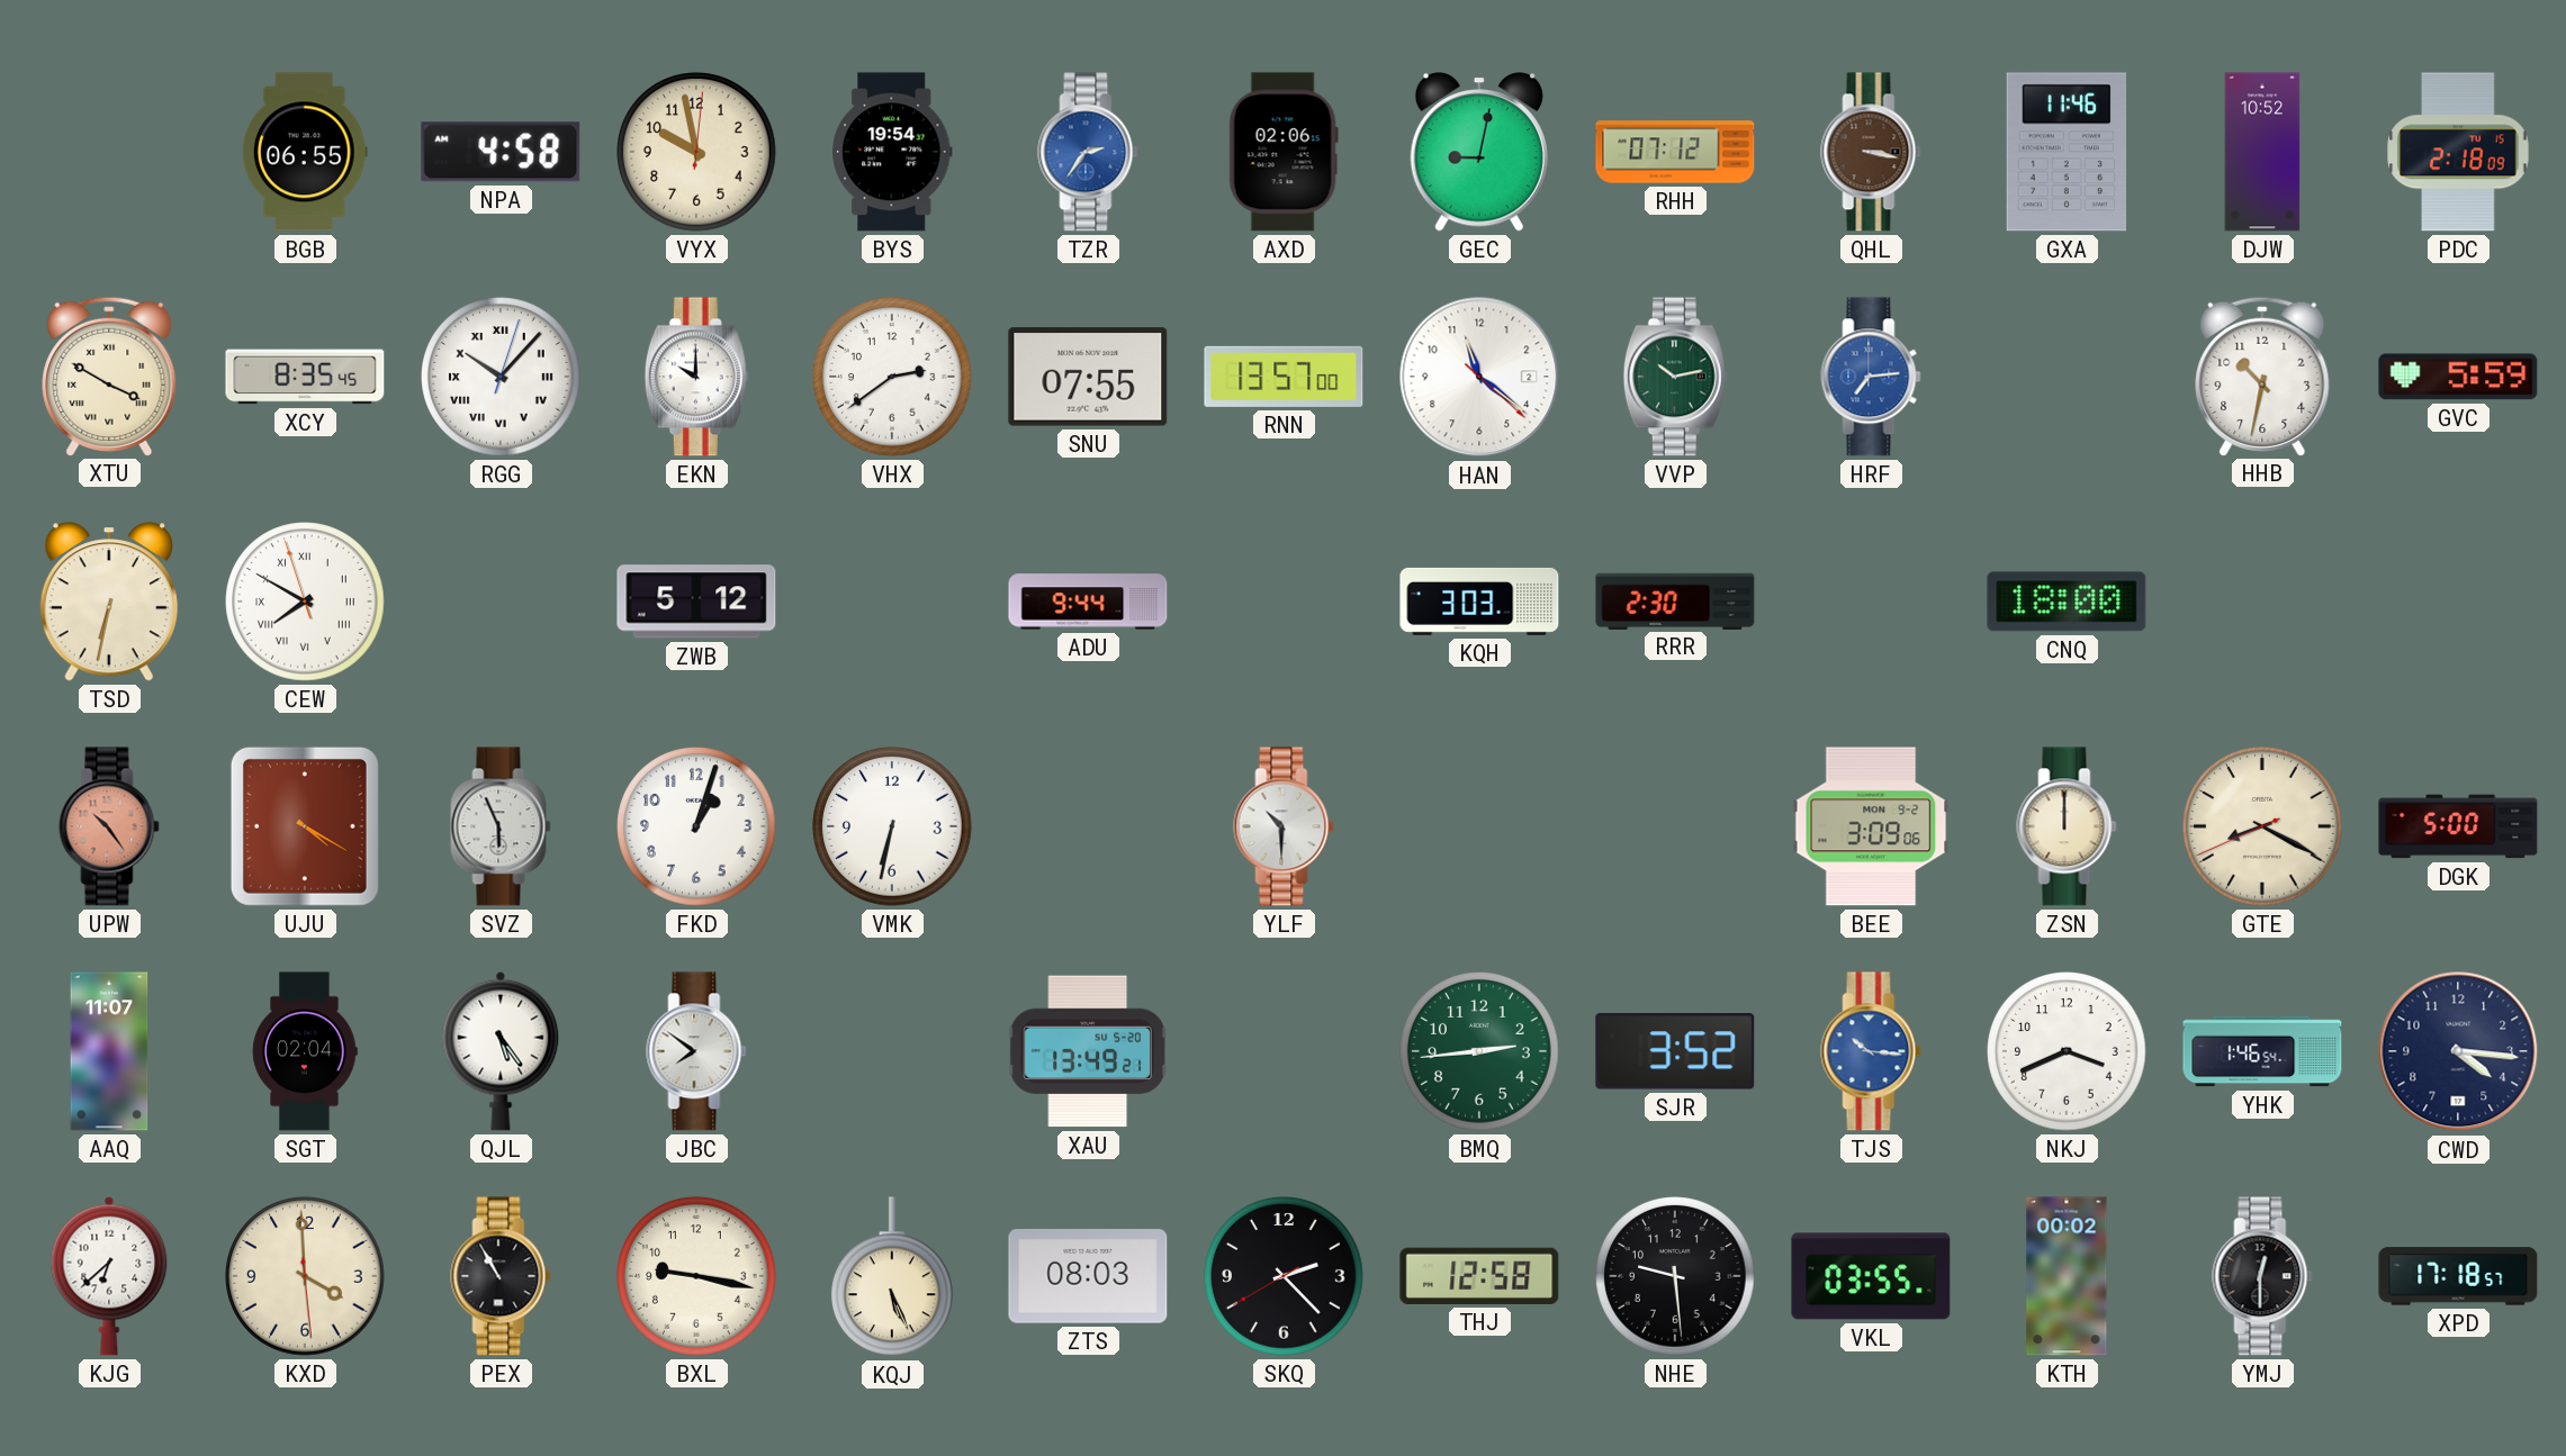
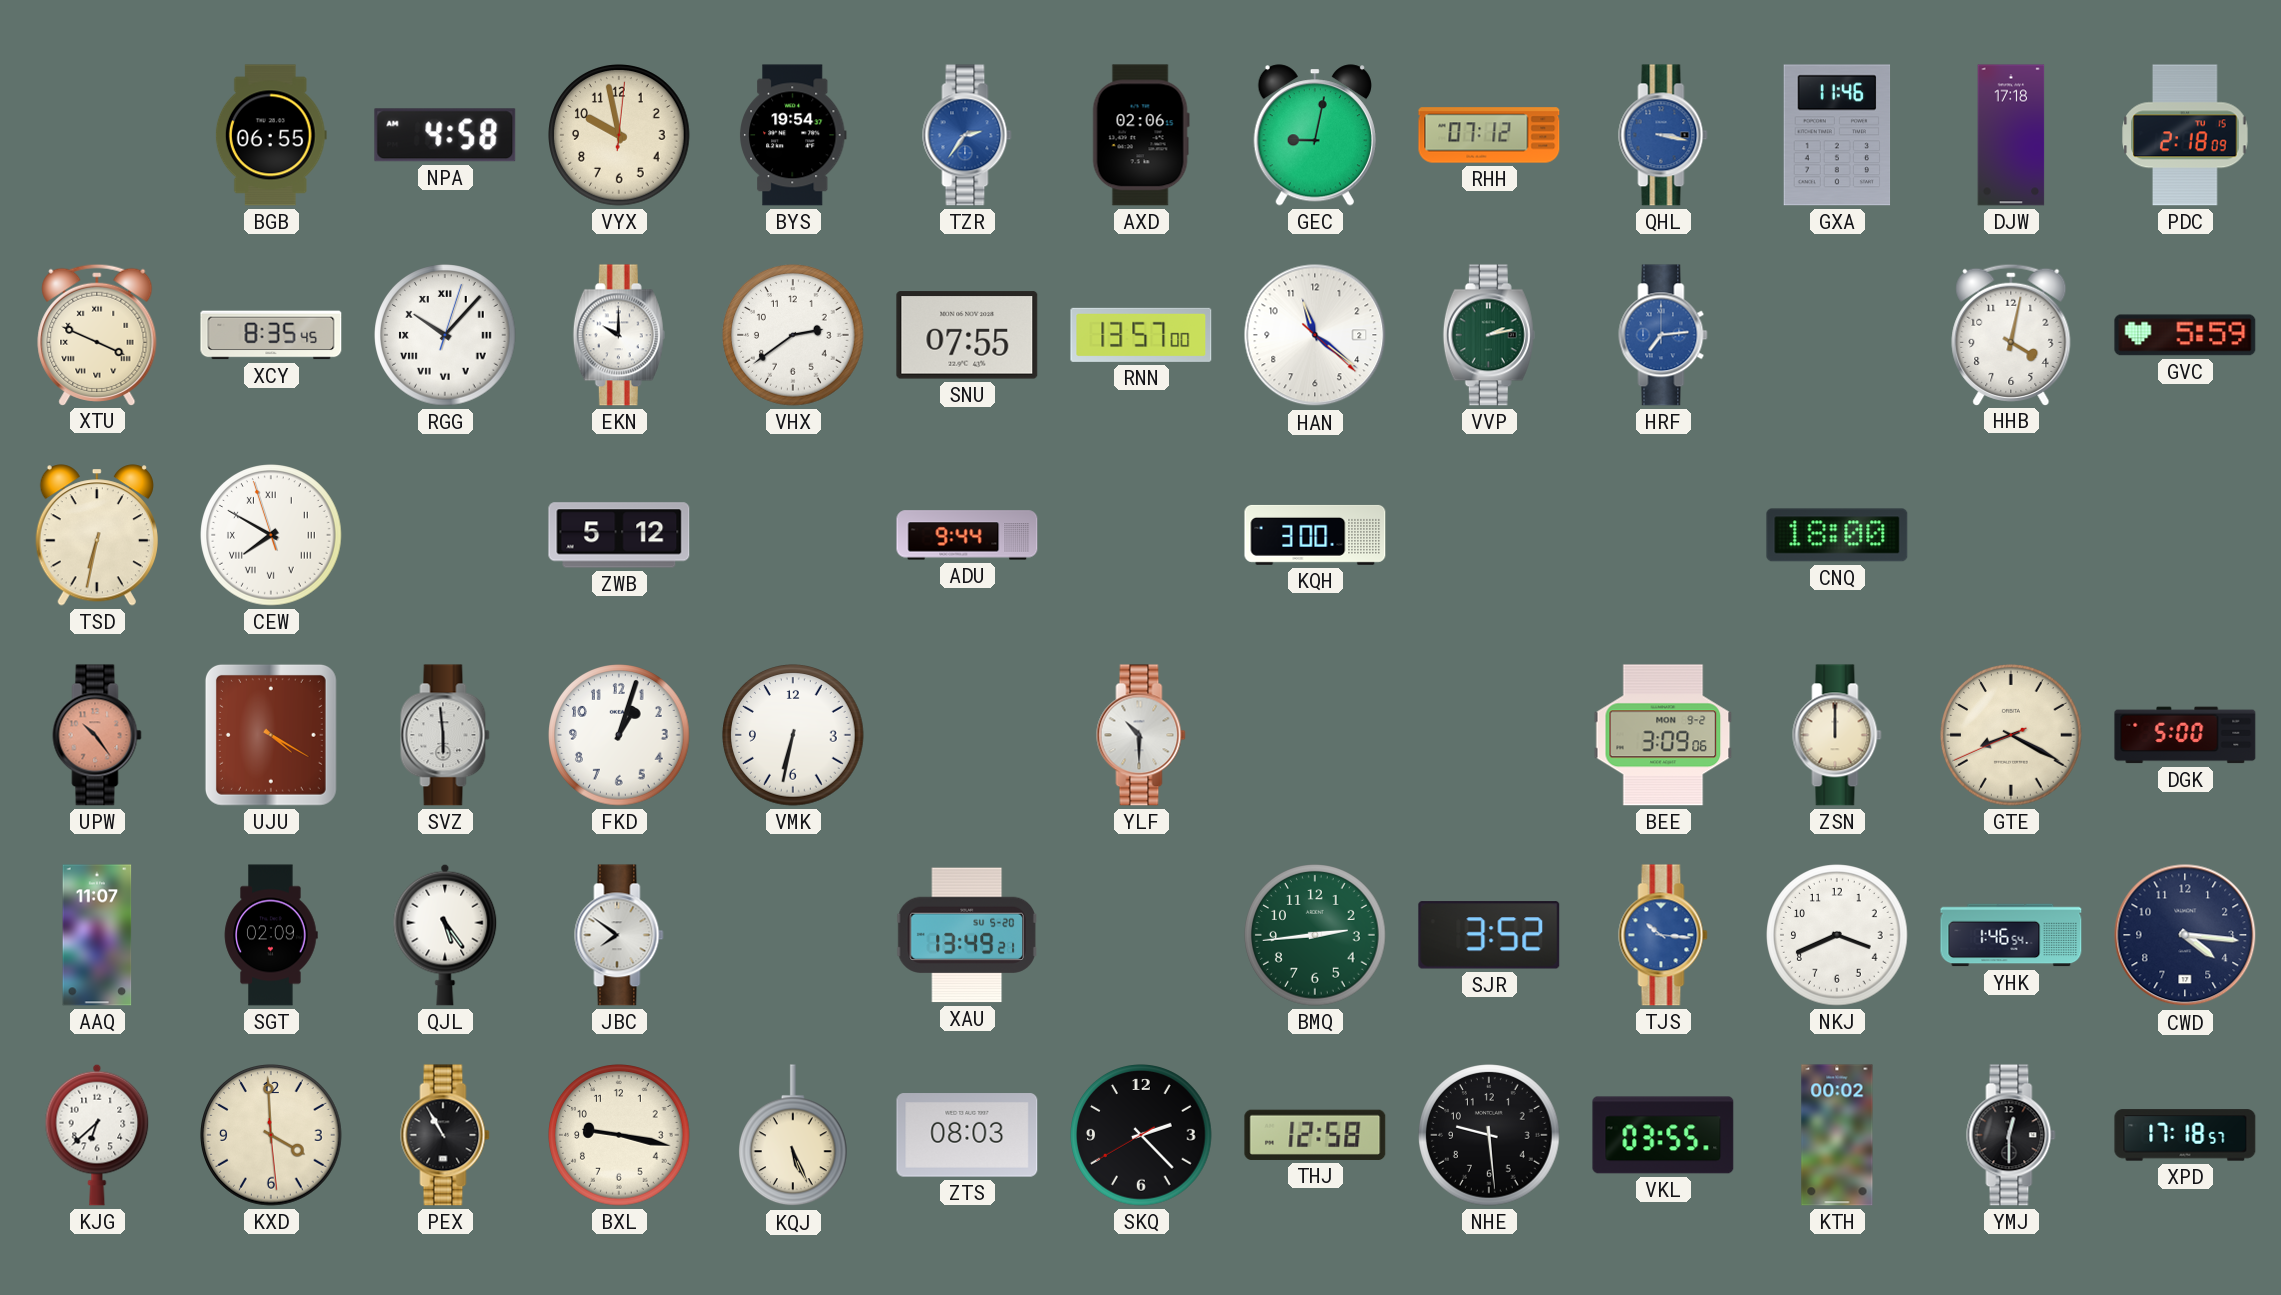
QHL dial: brown -> blue
DJW: 10:52 -> 17:18
XTU: 3:50 -> 3:49
VVP: 10:13 -> 2:13
HHB: 10:32 -> 4:02
KQH: 3:03 -> 3:00
RRR: 2:30 -> none
SVZ: 5:56 -> 5:59
SGT: 02:04 -> 02:09
